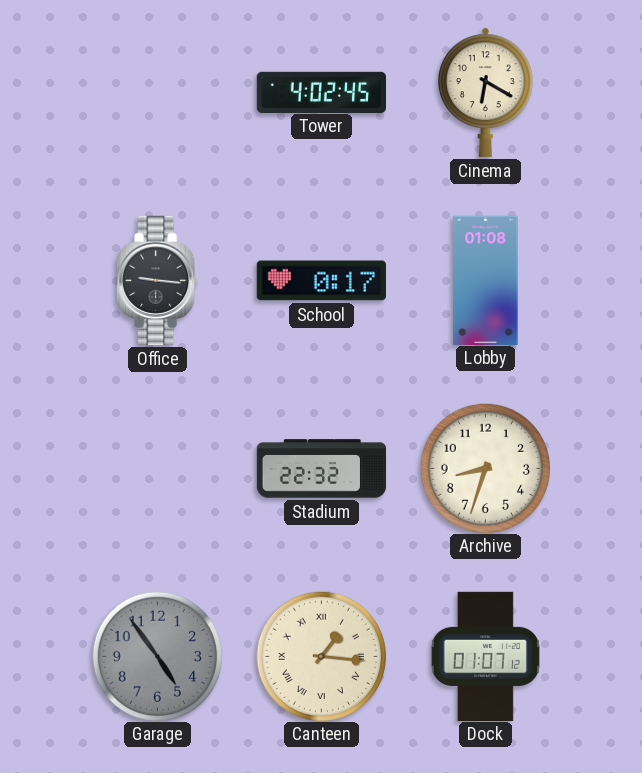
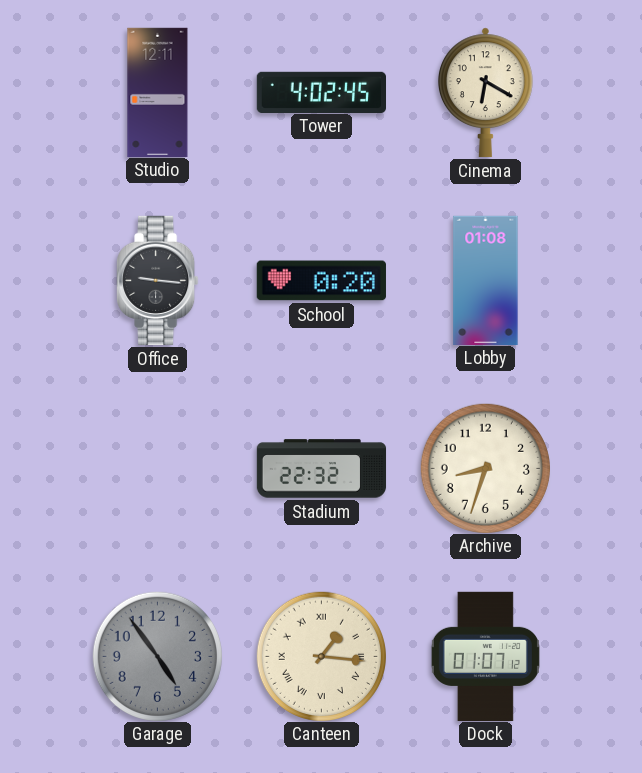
Studio: none -> 12:11
School: 0:17 -> 0:20
